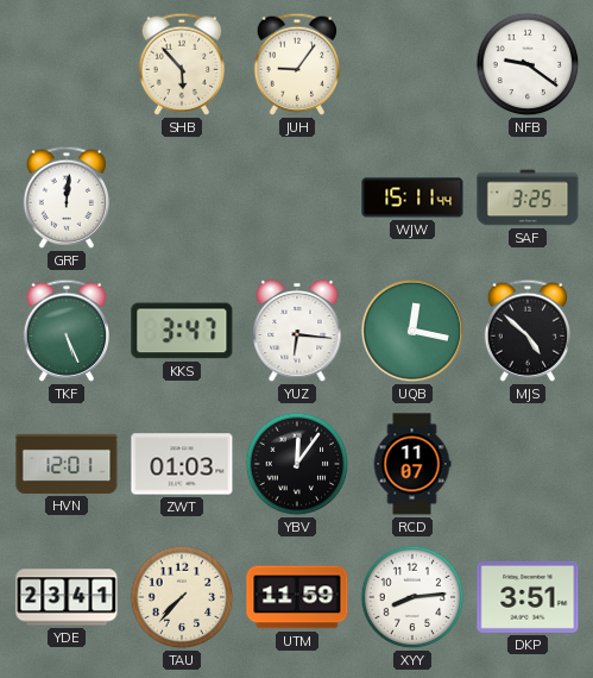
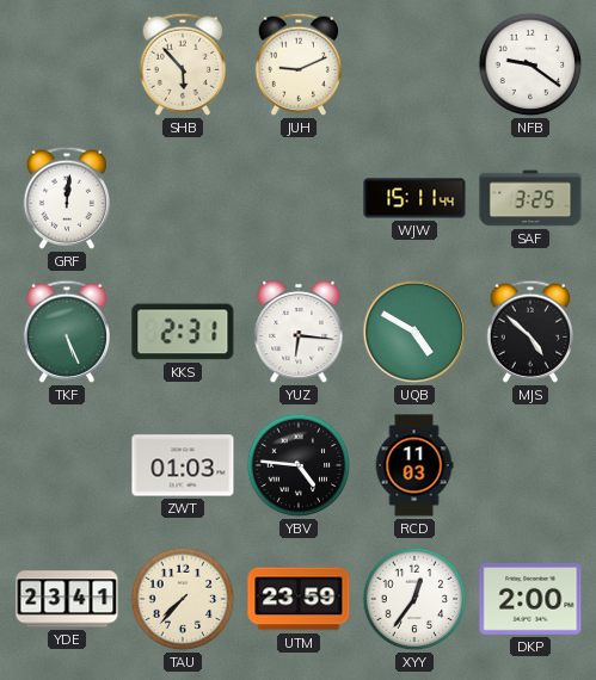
JUH: 9:06 -> 9:11
KKS: 3:47 -> 2:31
UQB: 12:17 -> 4:50
HVN: 12:01 -> none
YBV: 12:06 -> 4:46
RCD: 11:07 -> 11:03
UTM: 11:59 -> 23:59
XYY: 8:14 -> 12:36
DKP: 3:51 -> 2:00
